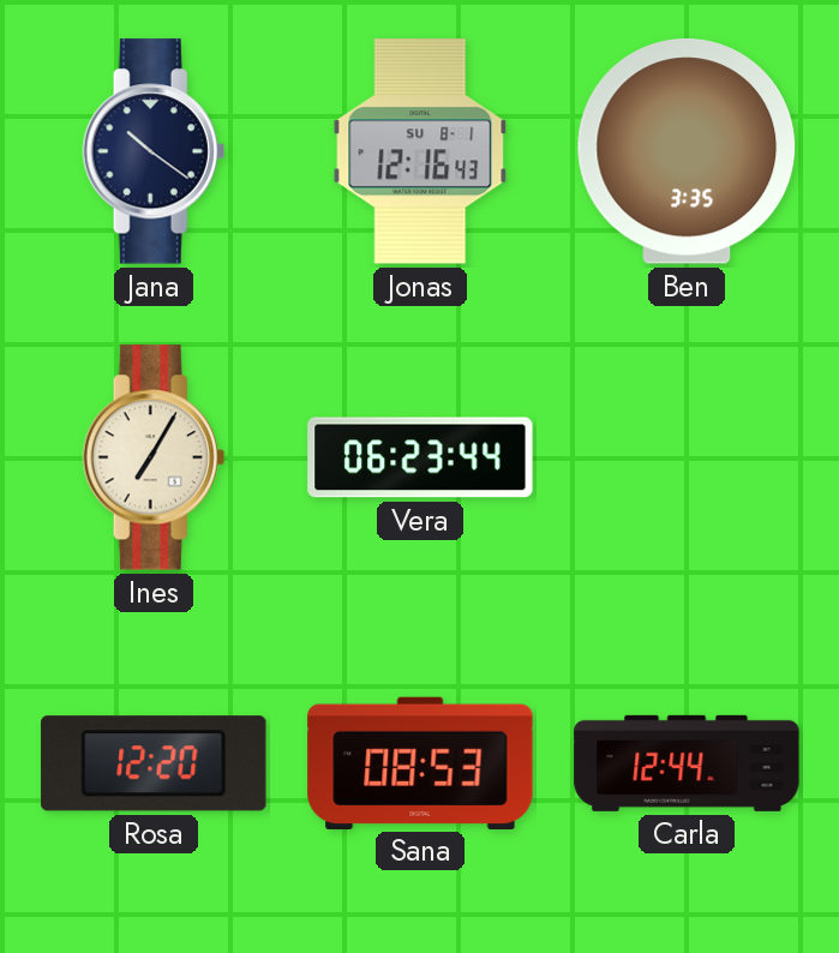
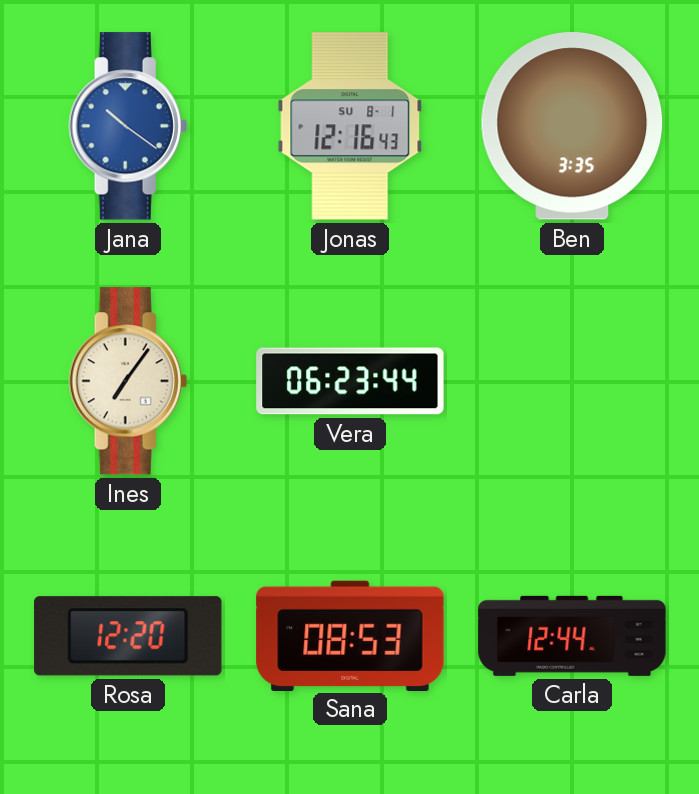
Jana dial: navy -> blue
Ines: 7:05 -> 7:06
